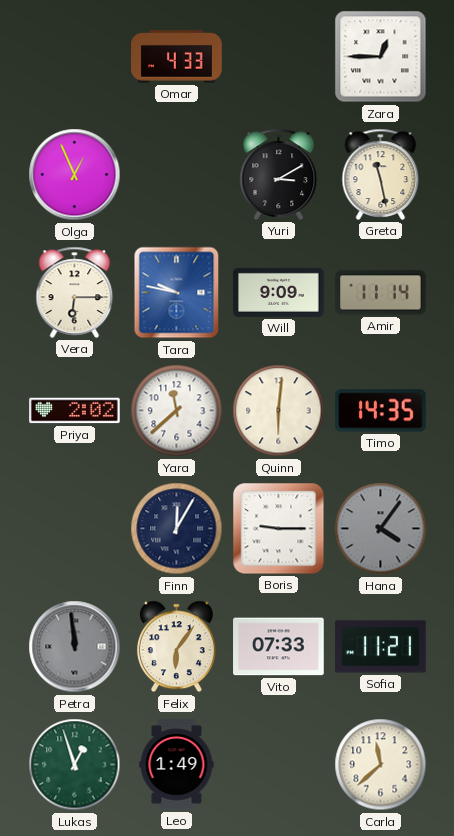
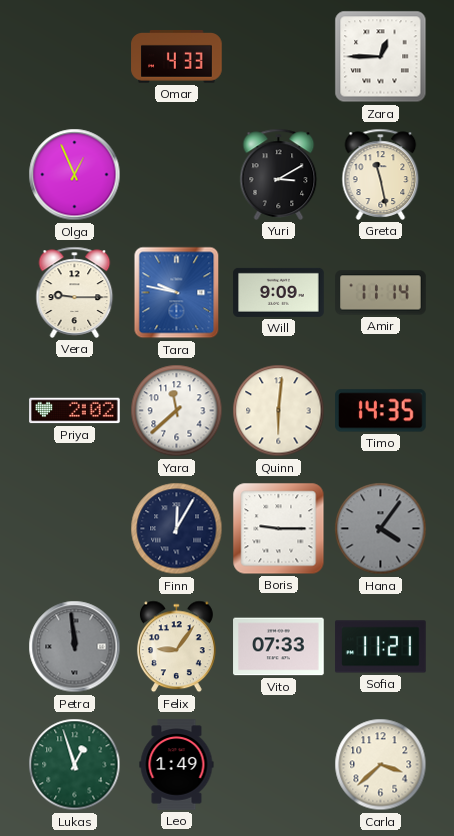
Vera: 6:15 -> 9:15
Felix: 6:06 -> 9:06
Carla: 11:38 -> 3:38
